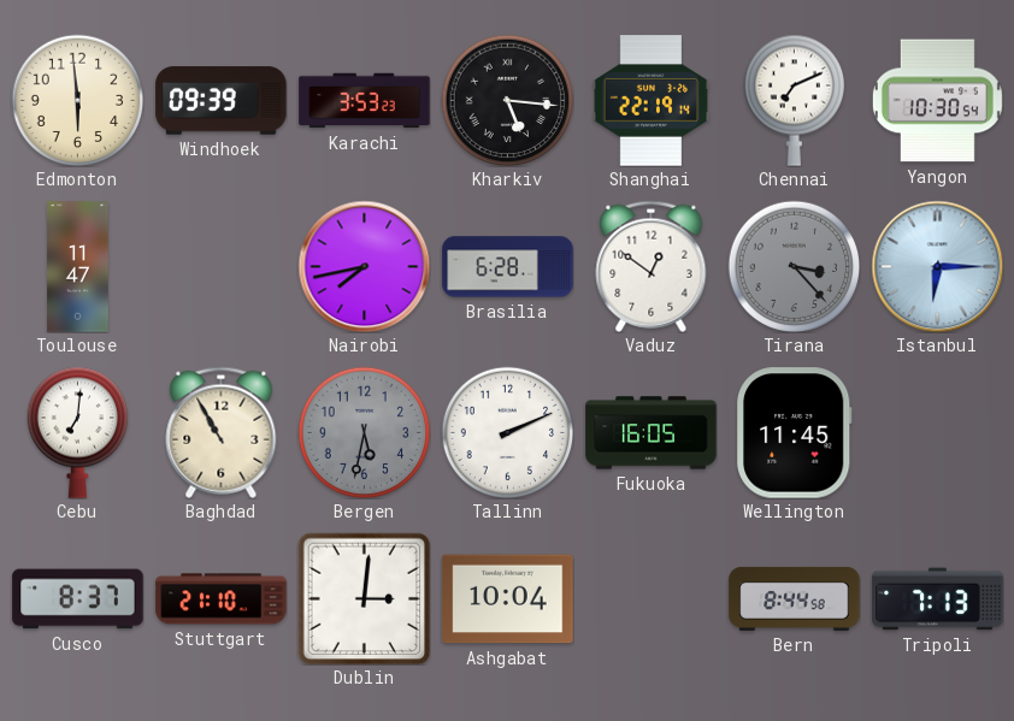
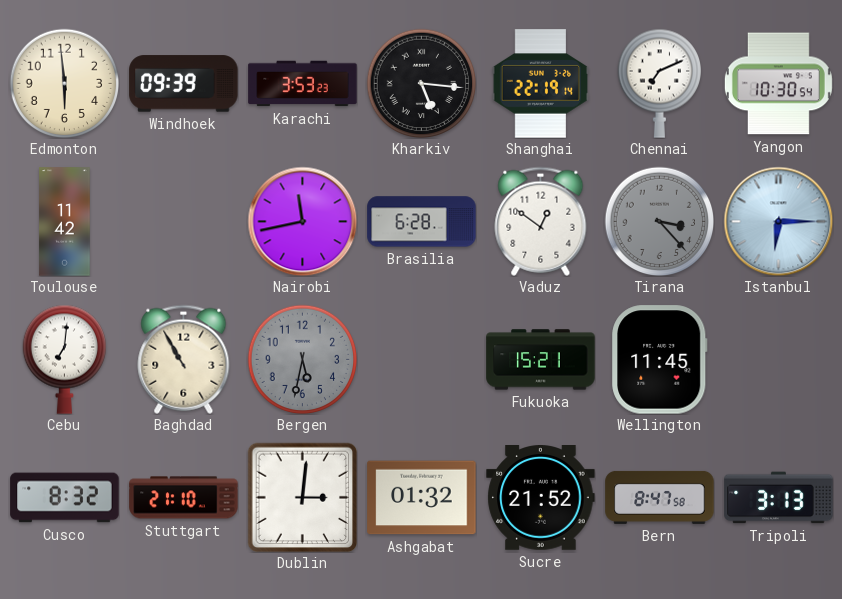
Toulouse: 11:47 -> 11:42
Nairobi: 7:43 -> 11:43
Tallinn: 2:11 -> none
Fukuoka: 16:05 -> 15:21
Cusco: 8:37 -> 8:32
Ashgabat: 10:04 -> 01:32
Sucre: none -> 21:52
Bern: 8:44 -> 8:47
Tripoli: 7:13 -> 3:13
